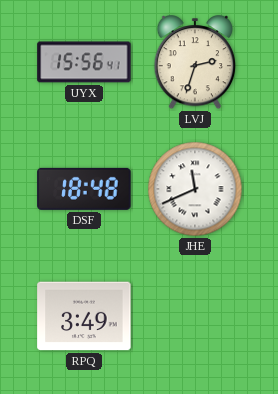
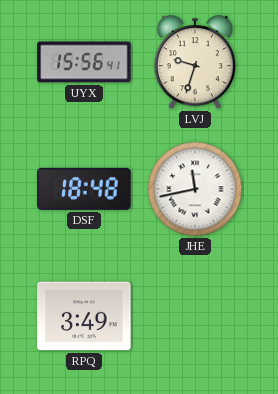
LVJ: 2:33 -> 9:33
JHE: 11:41 -> 11:43
